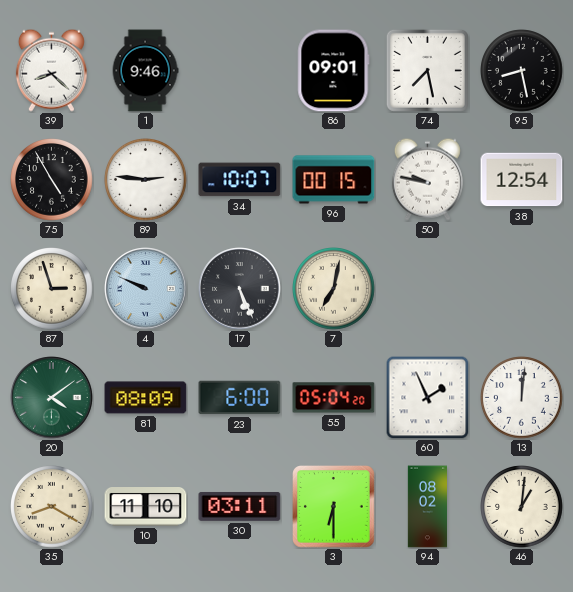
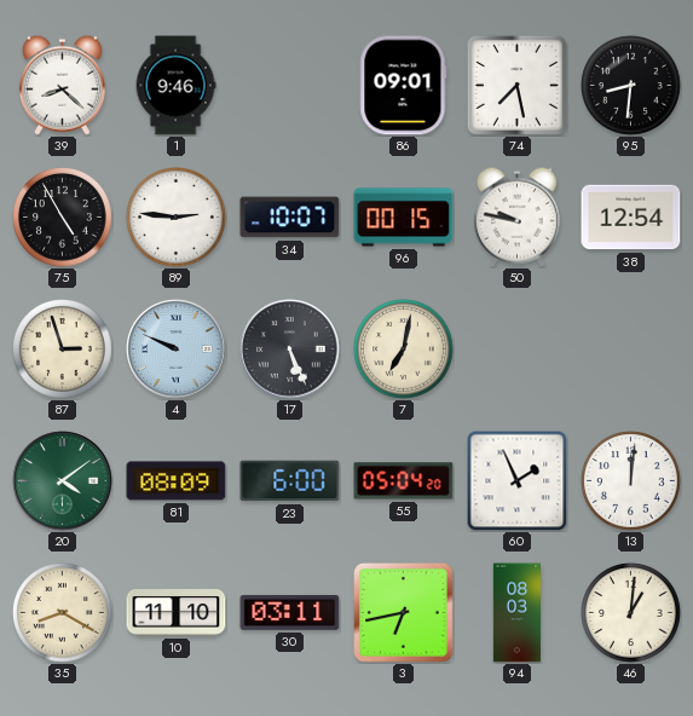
95: 8:28 -> 8:31
3: 6:30 -> 6:43
94: 08:02 -> 08:03
